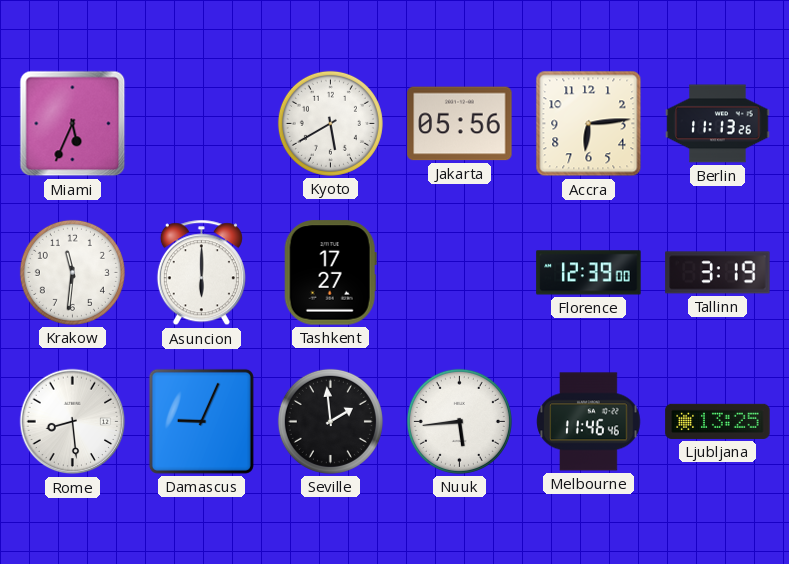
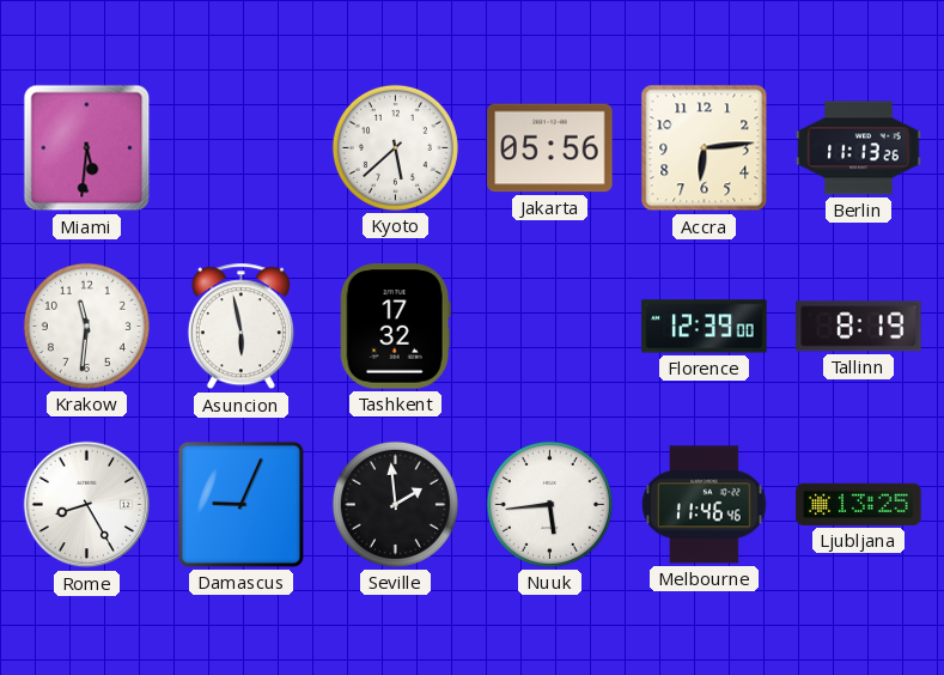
Miami: 5:34 -> 5:31
Kyoto: 5:40 -> 5:38
Asuncion: 6:00 -> 5:58
Tashkent: 17:27 -> 17:32
Tallinn: 3:19 -> 8:19
Rome: 8:29 -> 8:25
